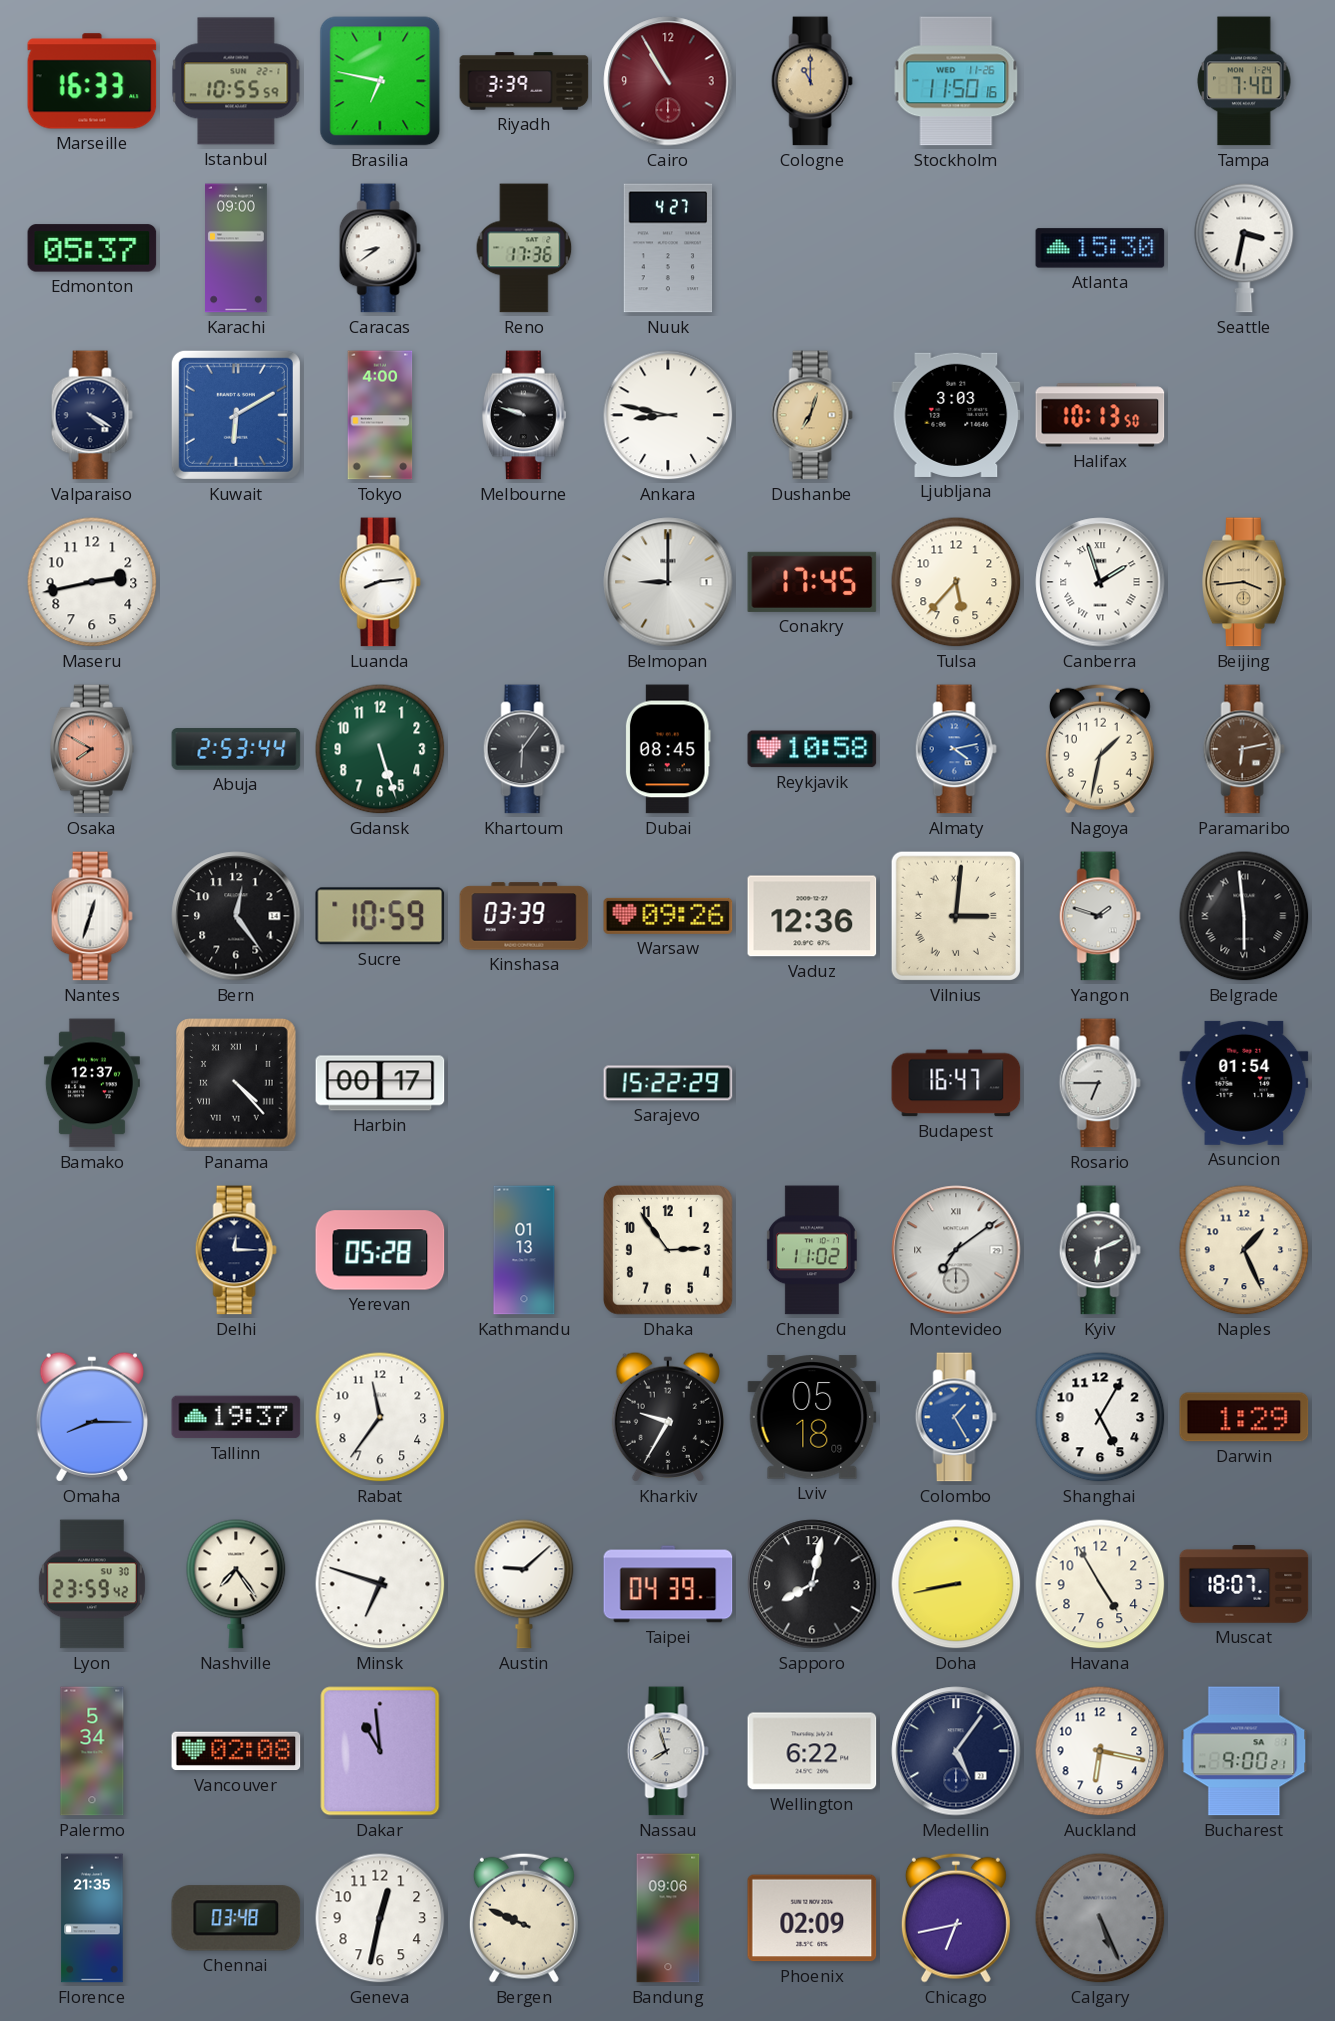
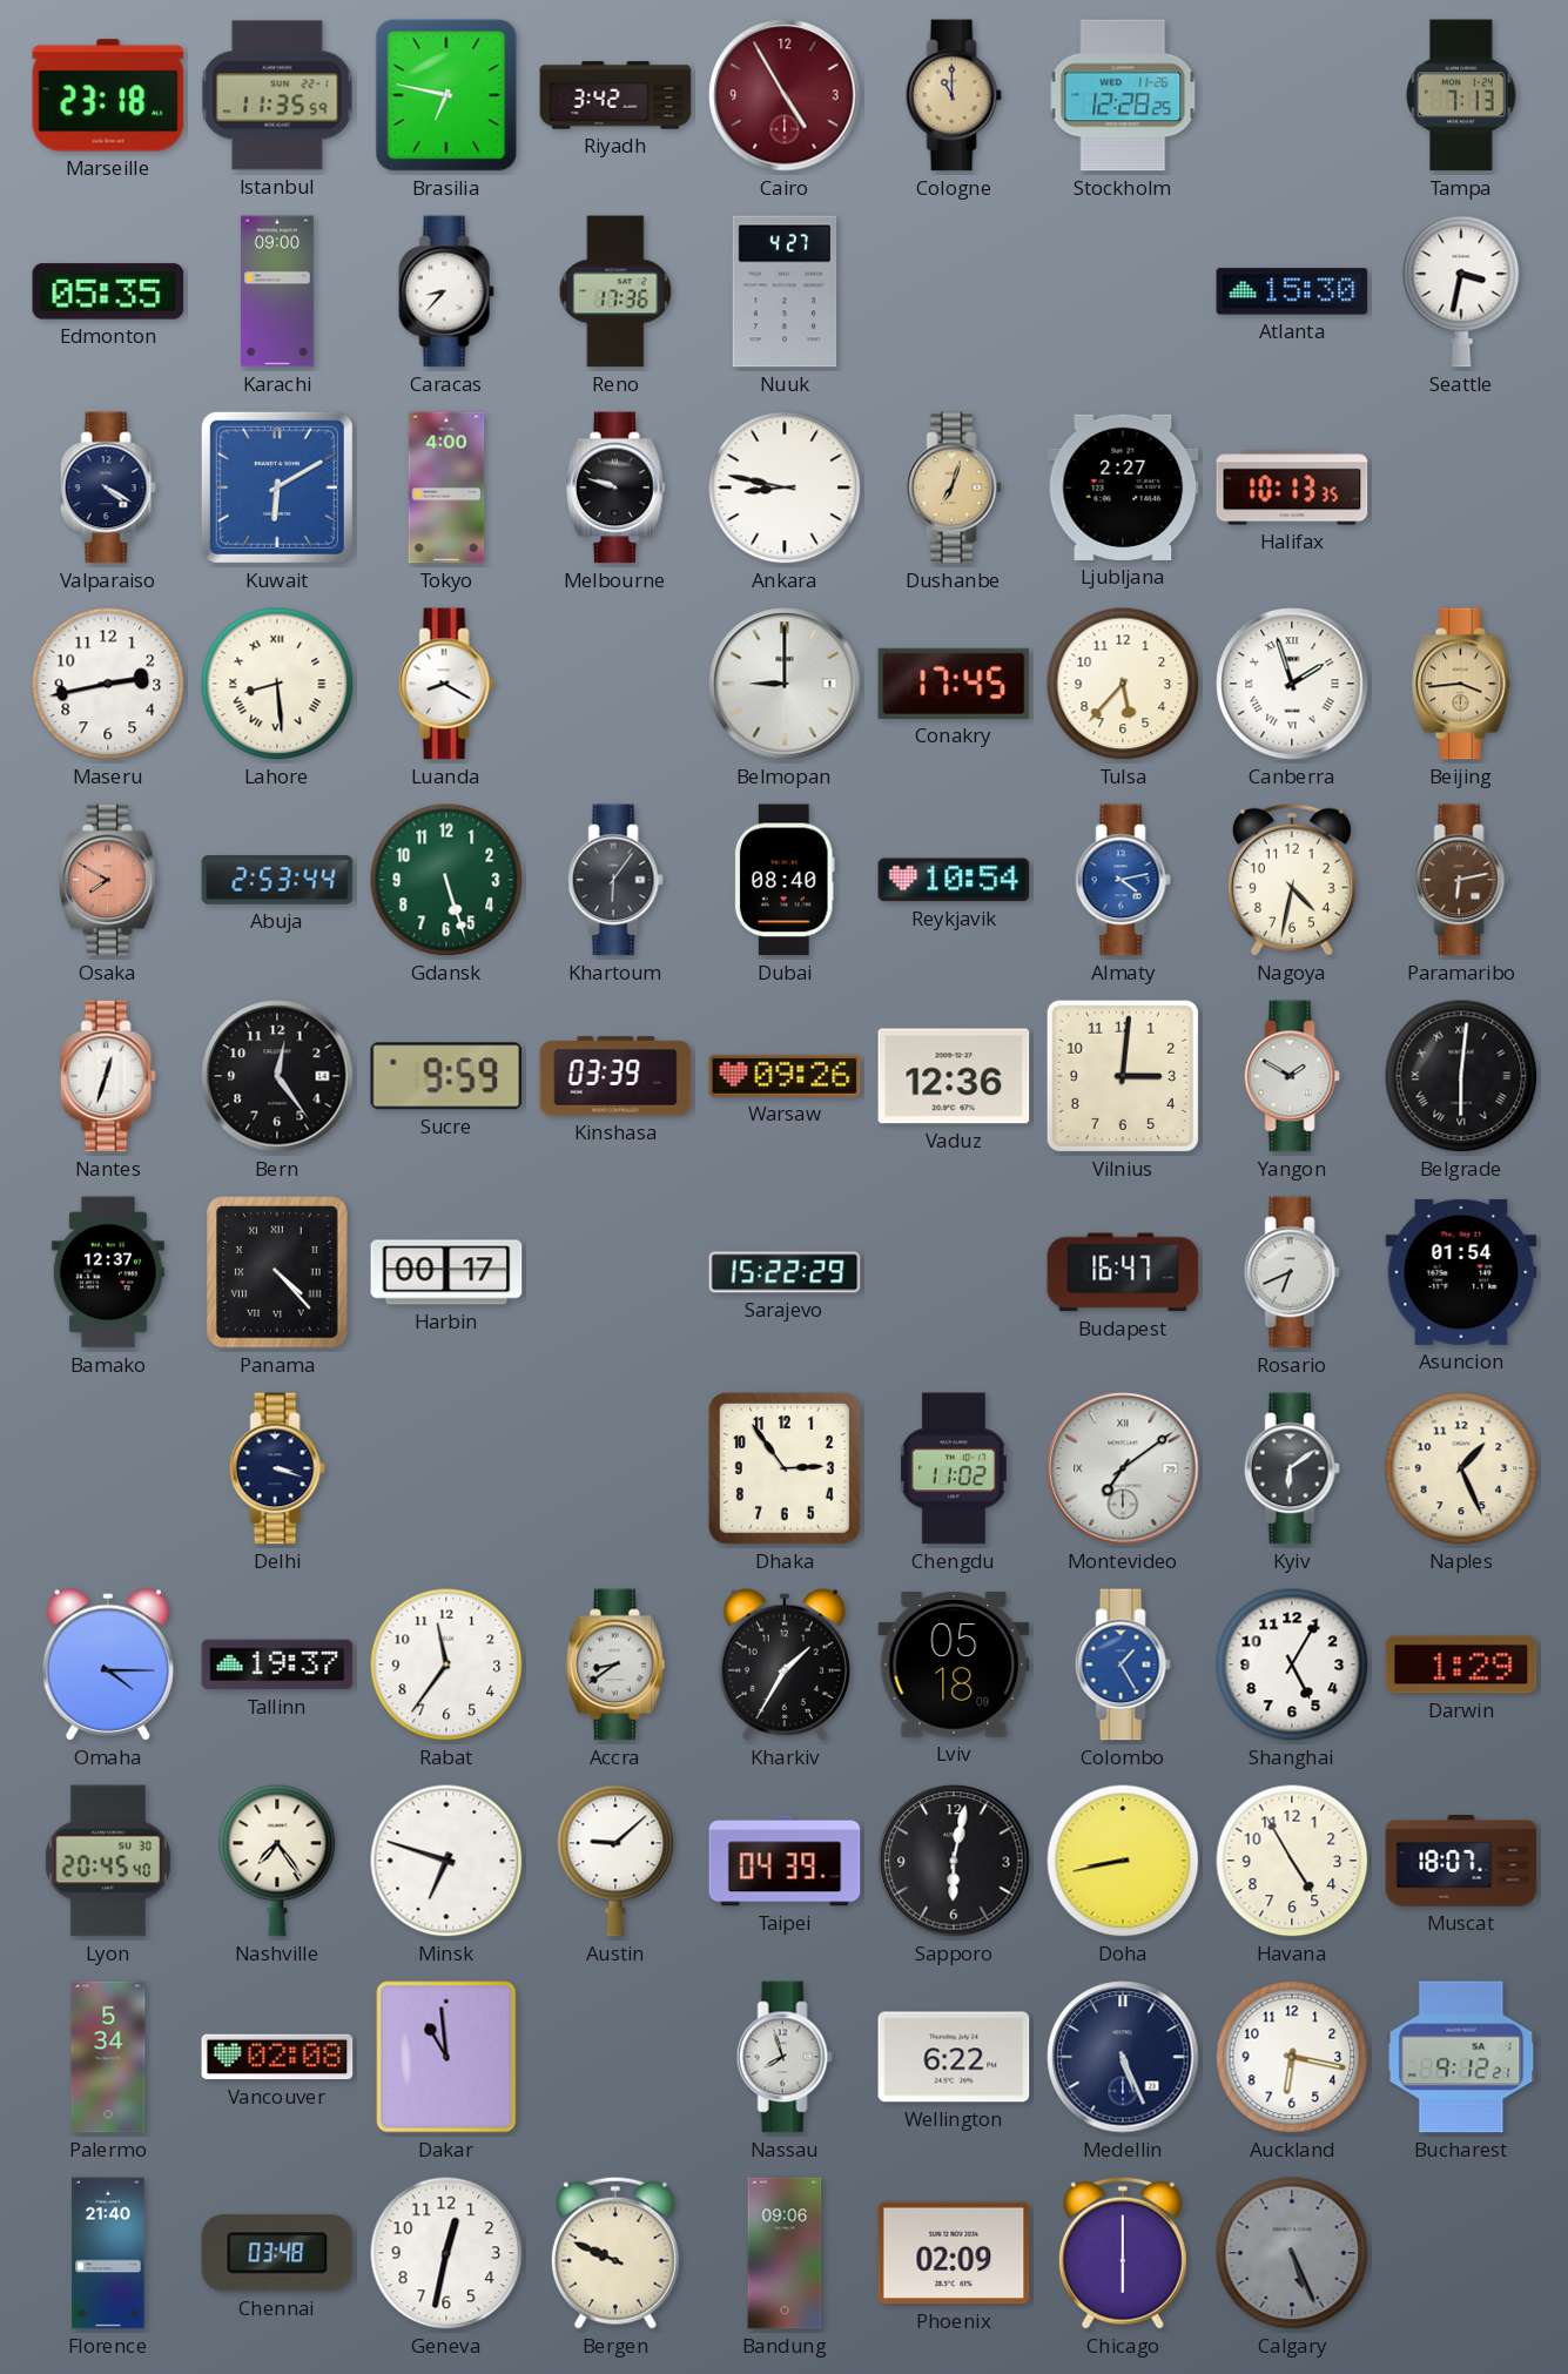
Marseille: 16:33 -> 23:18
Istanbul: 10:55 -> 11:35
Riyadh: 3:39 -> 3:42
Cairo: 10:55 -> 4:55
Stockholm: 11:50 -> 12:28
Tampa: 7:40 -> 7:13
Edmonton: 05:37 -> 05:35
Caracas: 8:39 -> 8:37
Ljubljana: 3:03 -> 2:27
Halifax: 10:13:50 -> 10:13:35
Lahore: none -> 8:29
Luanda: 8:14 -> 8:20
Dubai: 08:45 -> 08:40
Reykjavik: 10:58 -> 10:54
Nagoya: 1:32 -> 4:32
Sucre: 10:59 -> 9:59
Vilnius numerals: Roman -> Arabic
Yangon: 1:48 -> 1:50
Belgrade: 5:59 -> 6:01
Rosario: 6:45 -> 6:41
Delhi: 12:15 -> 3:18
Yerevan: 05:28 -> none
Kathmandu: 01:13 -> none
Kyiv: 6:11 -> 6:09
Omaha: 8:15 -> 4:15
Accra: none -> 8:39
Kharkiv: 9:35 -> 1:35
Lyon: 23:59 -> 20:45
Sapporo: 8:02 -> 6:02
Medellin: 5:06 -> 5:26
Bucharest: 9:00 -> 9:12
Florence: 21:35 -> 21:40
Chicago: 6:43 -> 6:00
